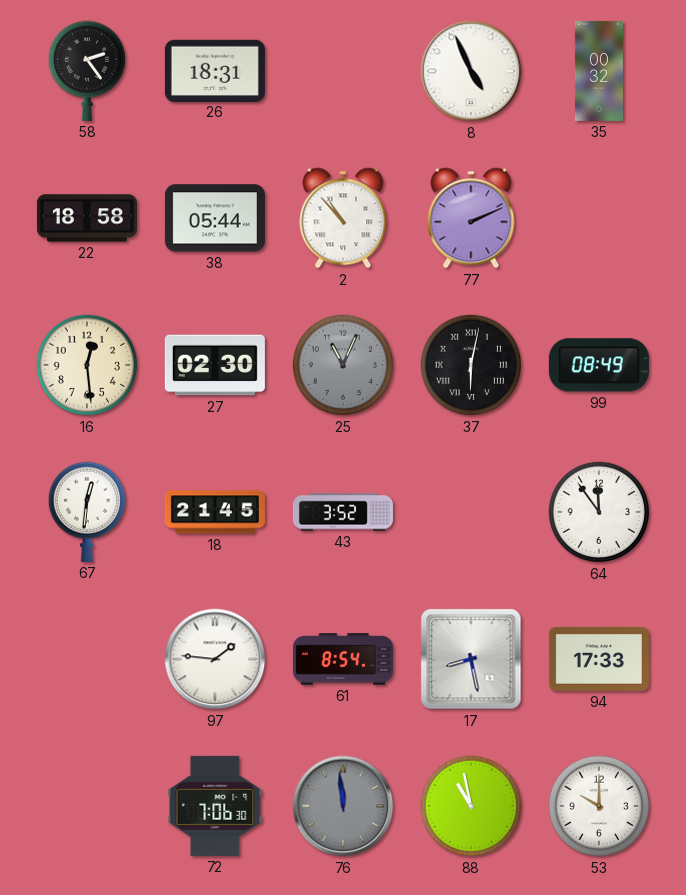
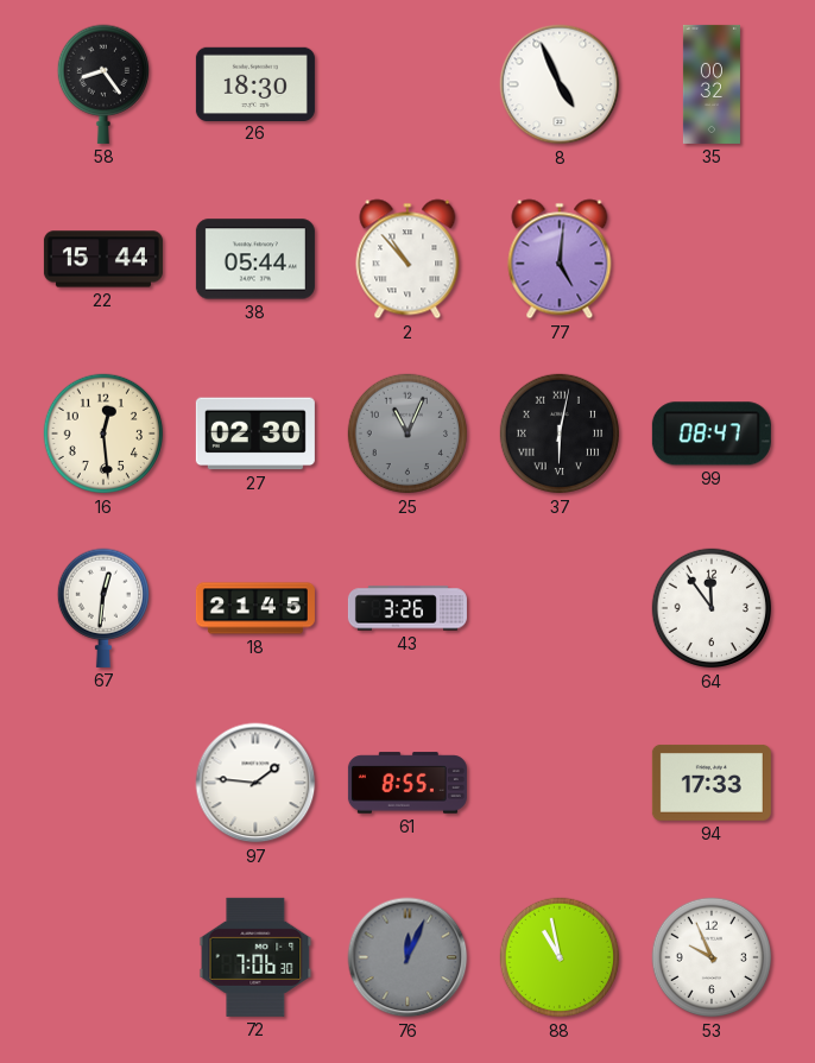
58: 2:24 -> 8:24
26: 18:31 -> 18:30
22: 18:58 -> 15:44
77: 2:11 -> 5:01
99: 08:49 -> 08:47
43: 3:52 -> 3:26
61: 8:54 -> 8:55
17: 8:28 -> none
76: 11:59 -> 12:04
53: 10:00 -> 9:56
